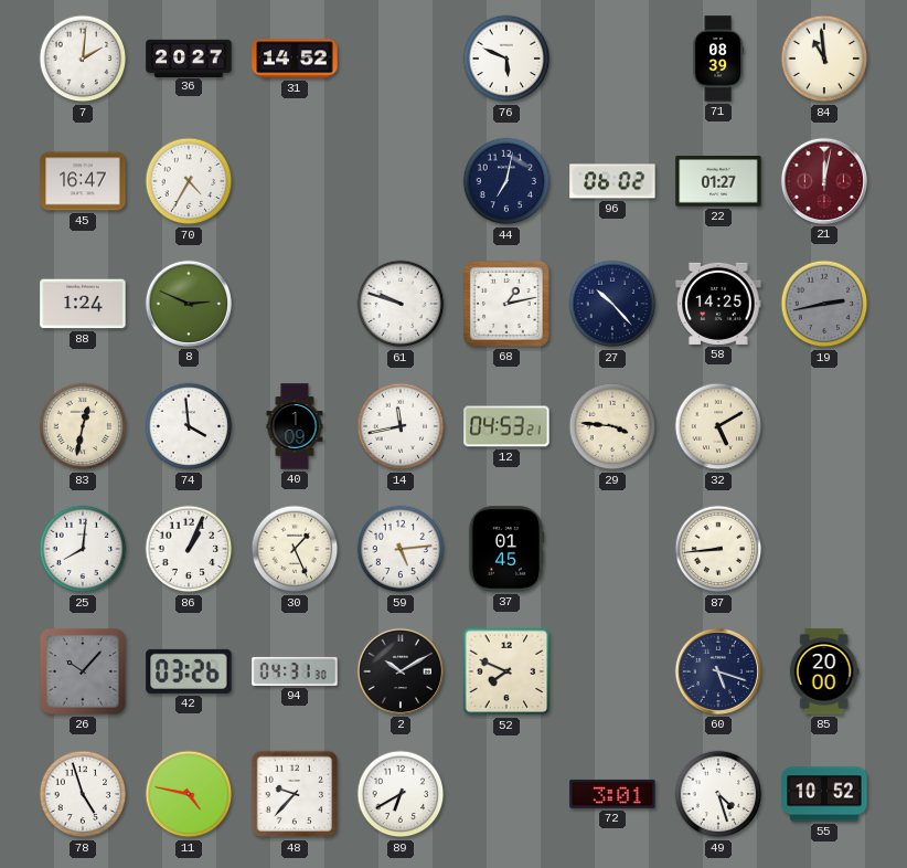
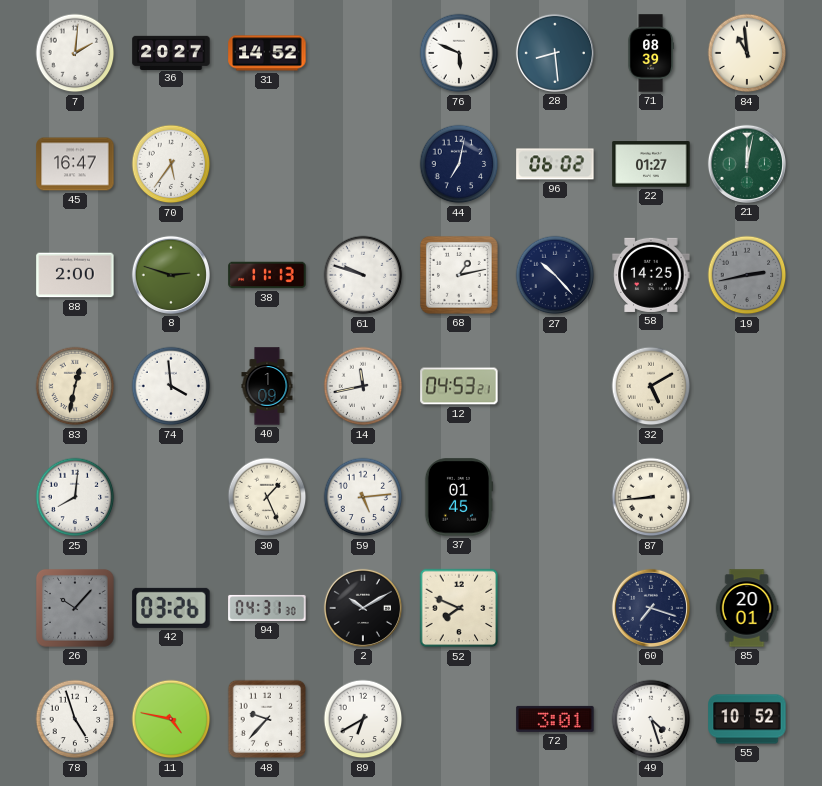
28: none -> 8:29
70: 4:35 -> 5:36
21 dial: burgundy -> green
88: 1:24 -> 2:00
8: 2:49 -> 2:48
38: none -> 11:13
29: 3:46 -> none
86: 1:04 -> none
60: 5:18 -> 7:18
85: 20:00 -> 20:01
